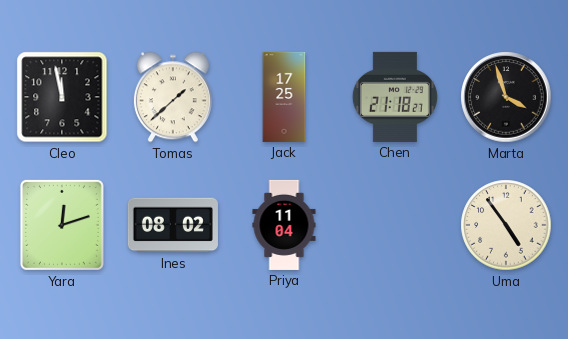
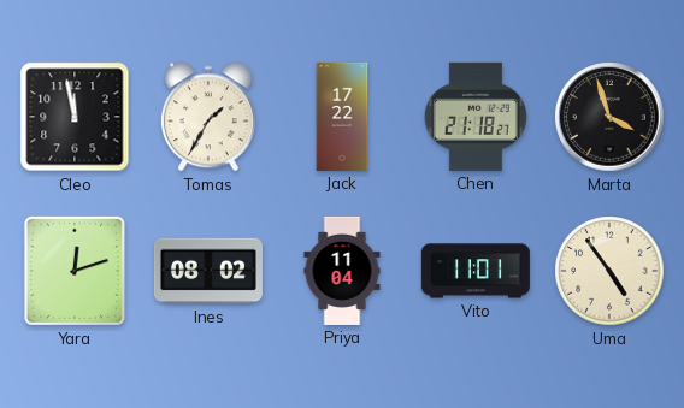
Tomas: 1:38 -> 1:35
Jack: 17:25 -> 17:22
Vito: none -> 11:01
